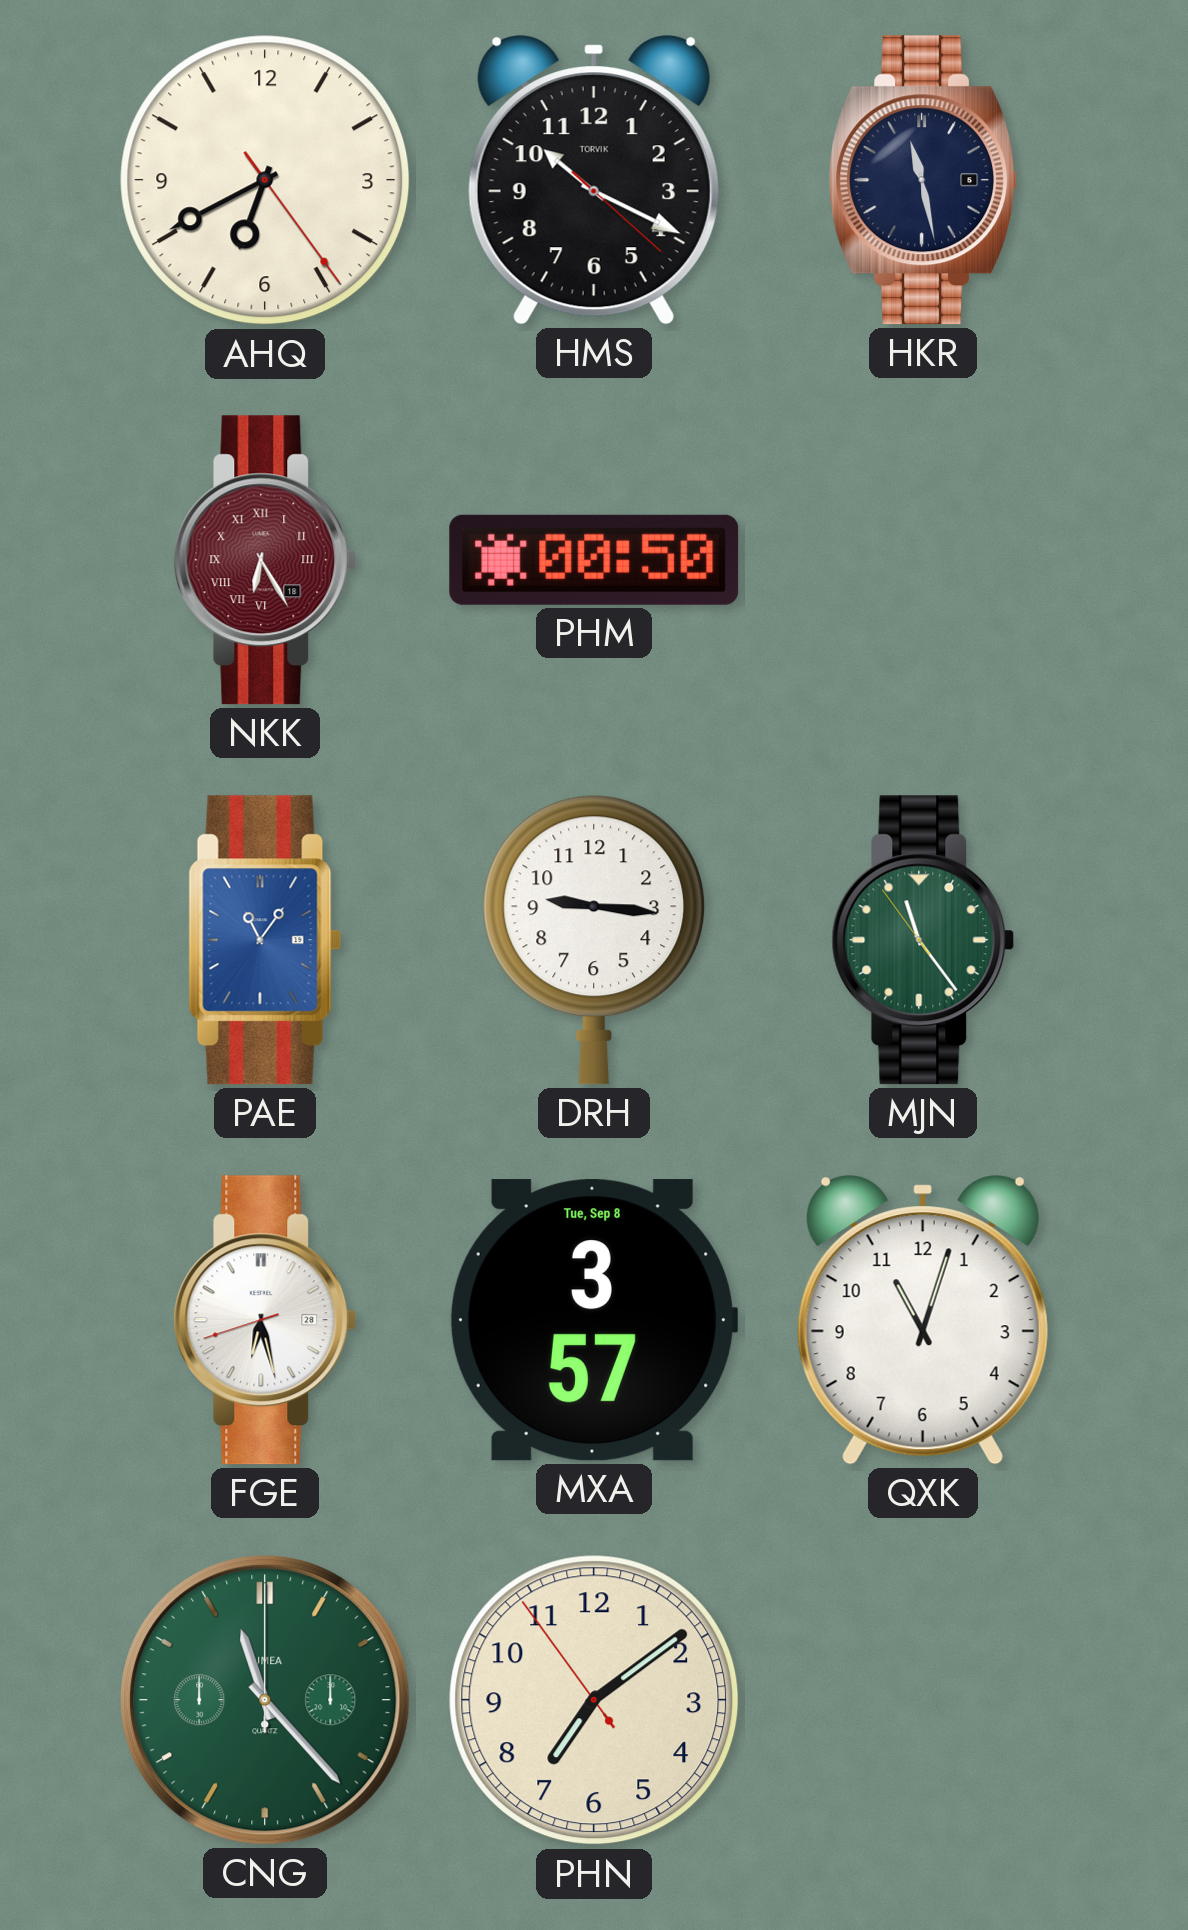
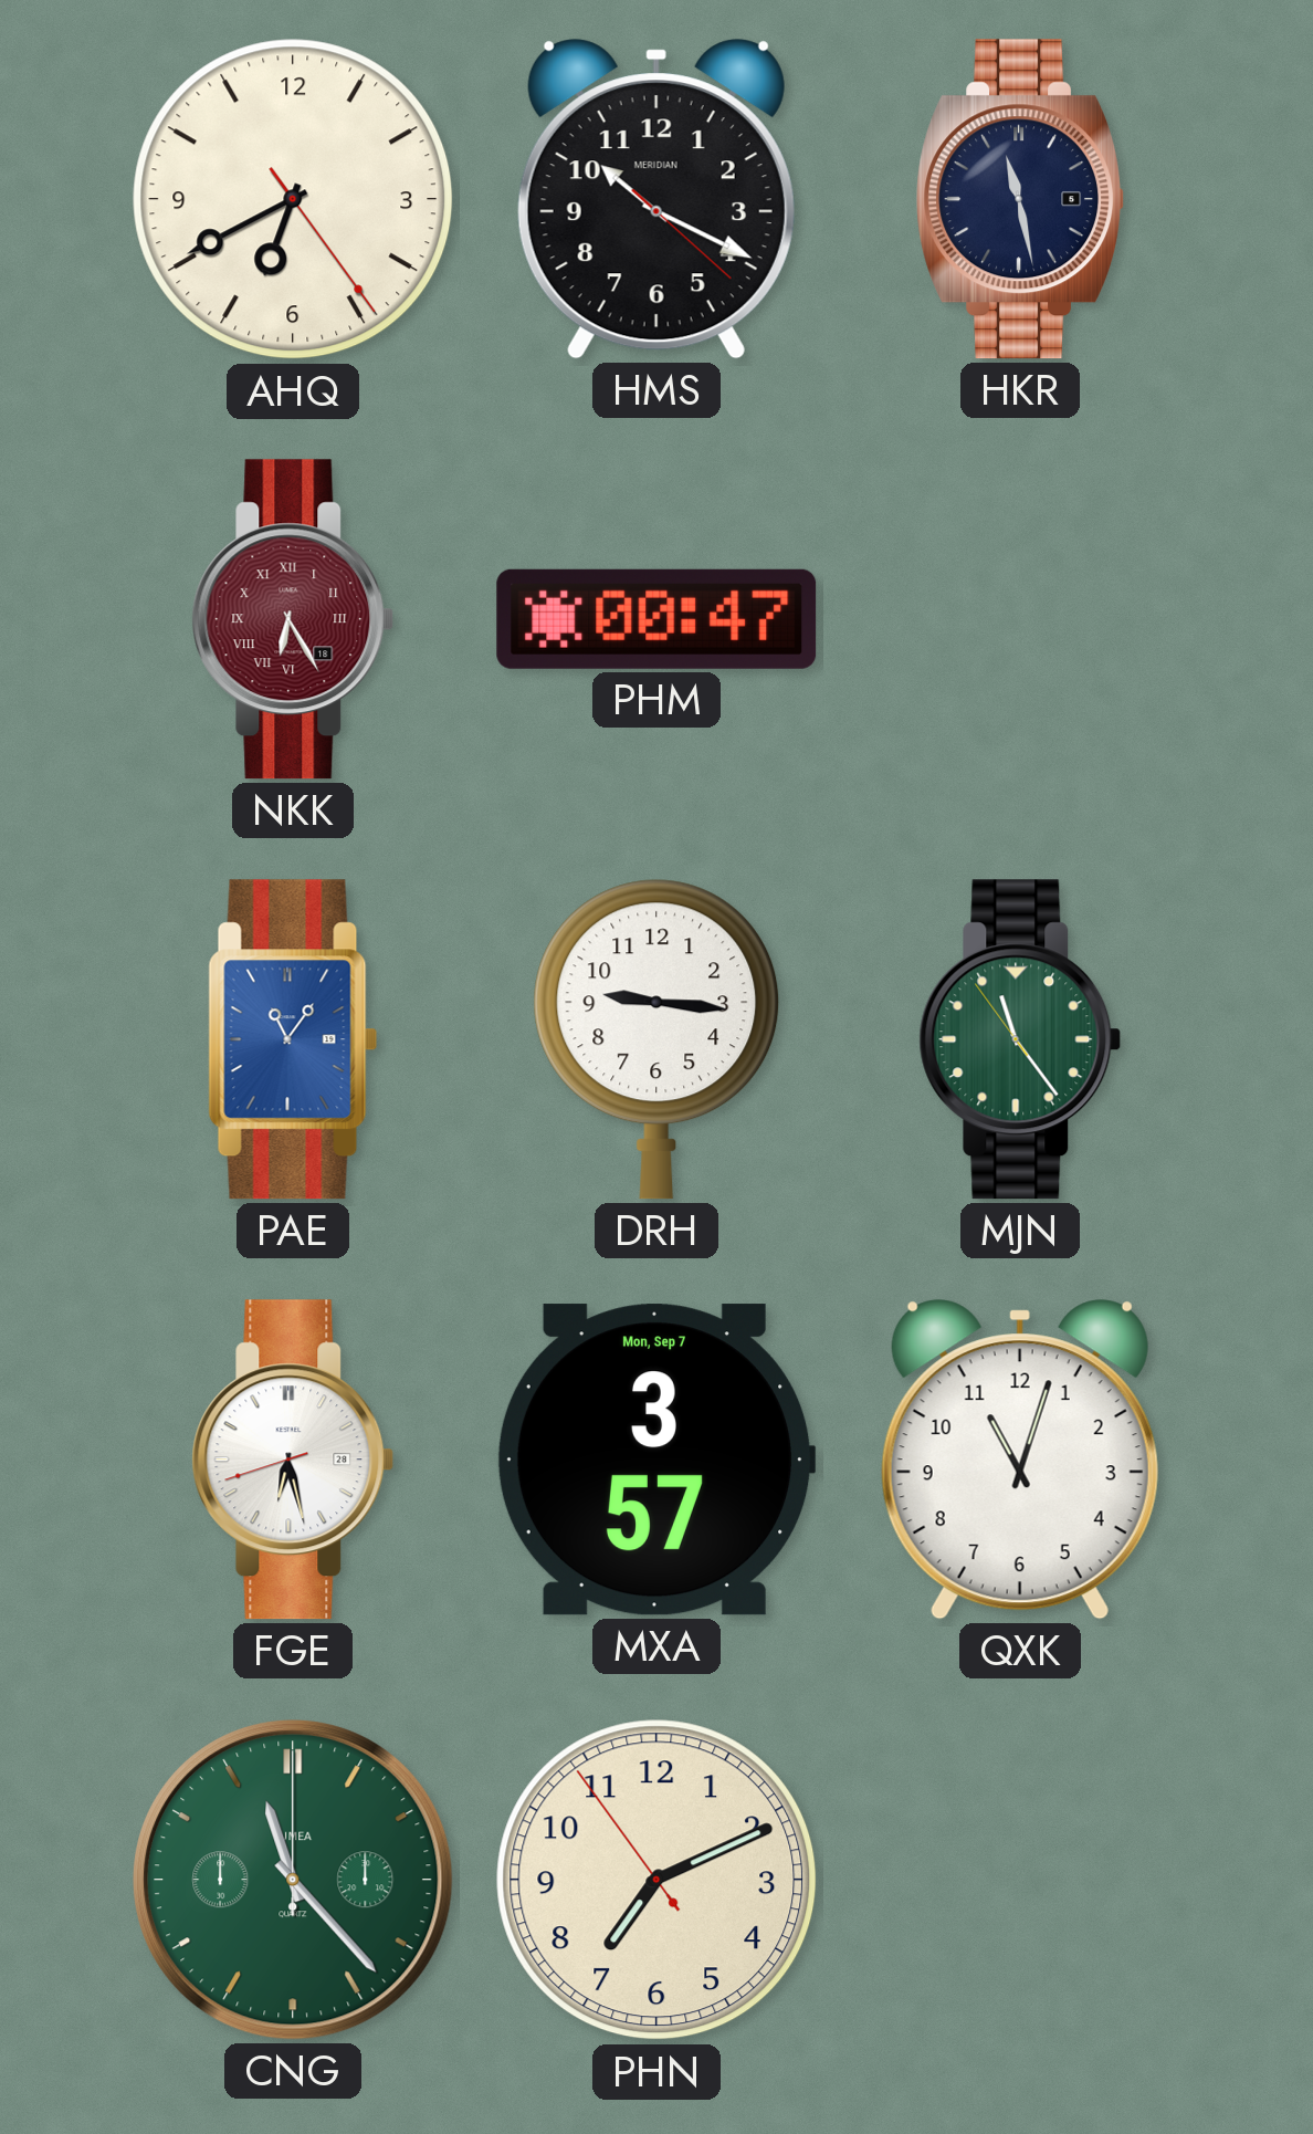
HMS brand: TORVIK -> MERIDIAN
PHM: 00:50 -> 00:47
MXA date: Tue, Sep 8 -> Mon, Sep 7
PHN: 7:08 -> 7:10
